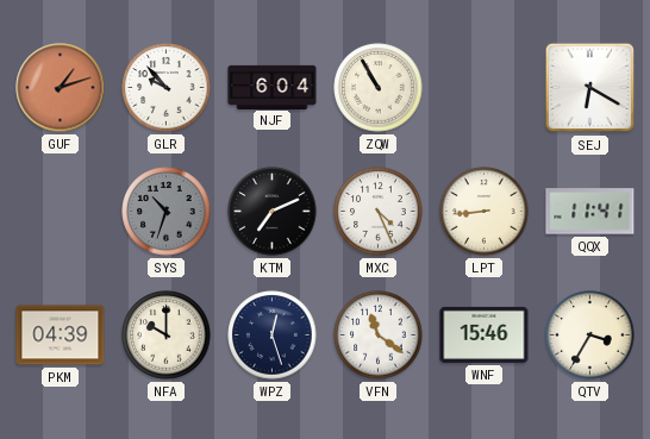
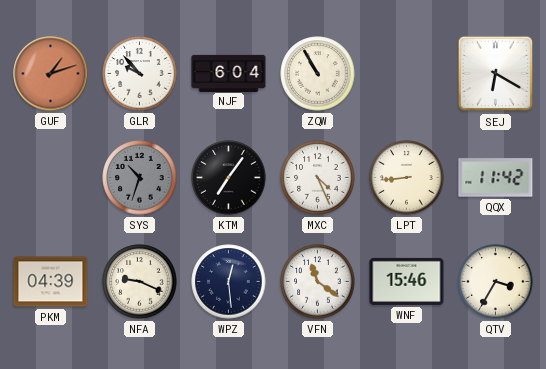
KTM: 7:11 -> 7:06
QQX: 11:41 -> 11:42
NFA: 10:00 -> 9:19
WPZ: 12:27 -> 12:29
